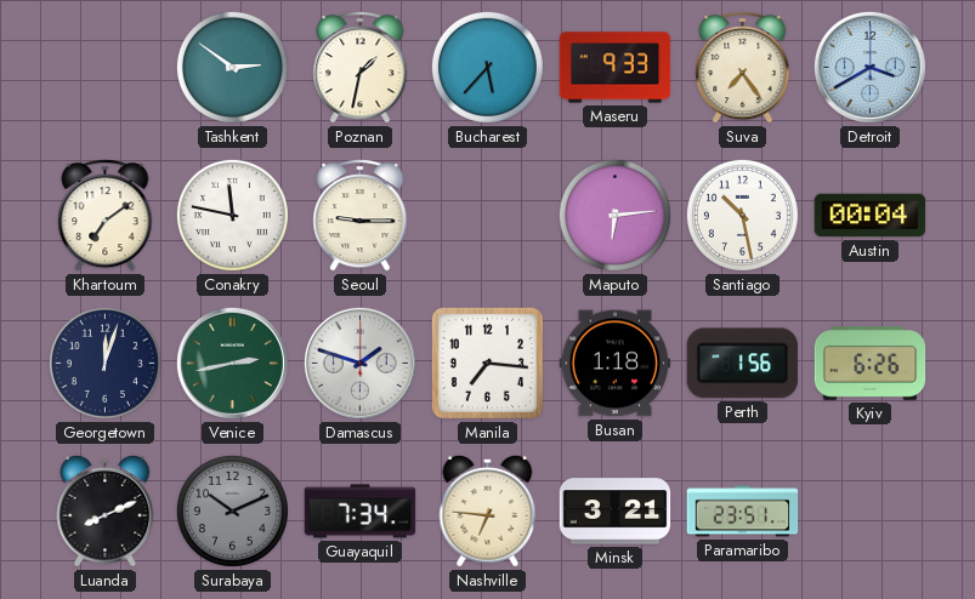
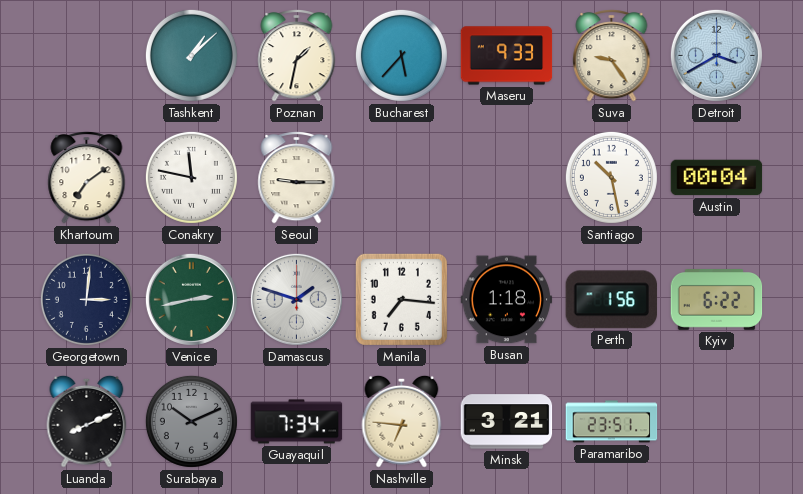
Tashkent: 2:51 -> 1:08
Suva: 7:24 -> 9:24
Maputo: 6:14 -> none
Georgetown: 12:03 -> 3:01
Kyiv: 6:26 -> 6:22
